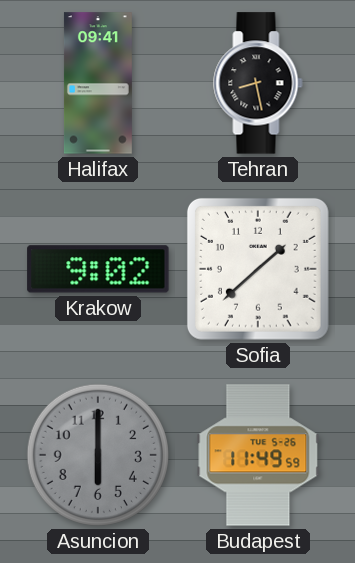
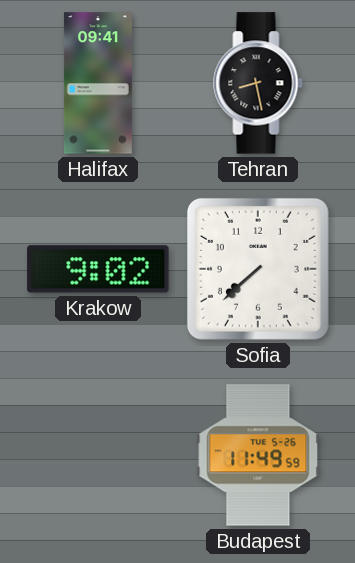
Sofia: 1:38 -> 7:38
Asuncion: 6:00 -> none
